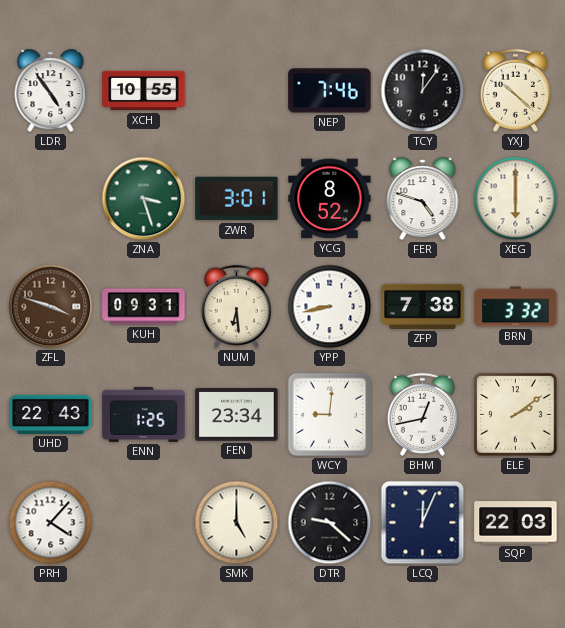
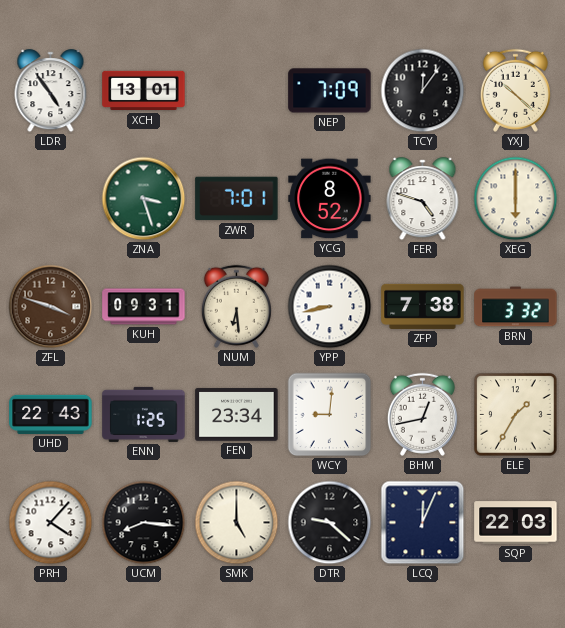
XCH: 10:55 -> 13:01
NEP: 7:46 -> 7:09
ZWR: 3:01 -> 7:01
ELE: 2:09 -> 1:35
UCM: none -> 8:16
